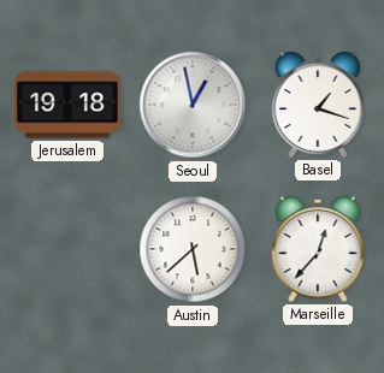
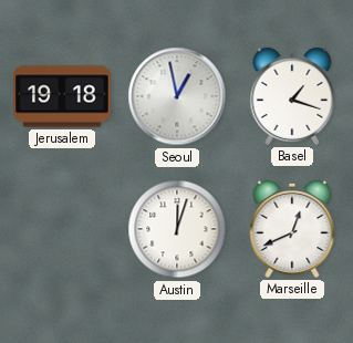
Austin: 5:38 -> 12:03
Marseille: 12:37 -> 12:41
